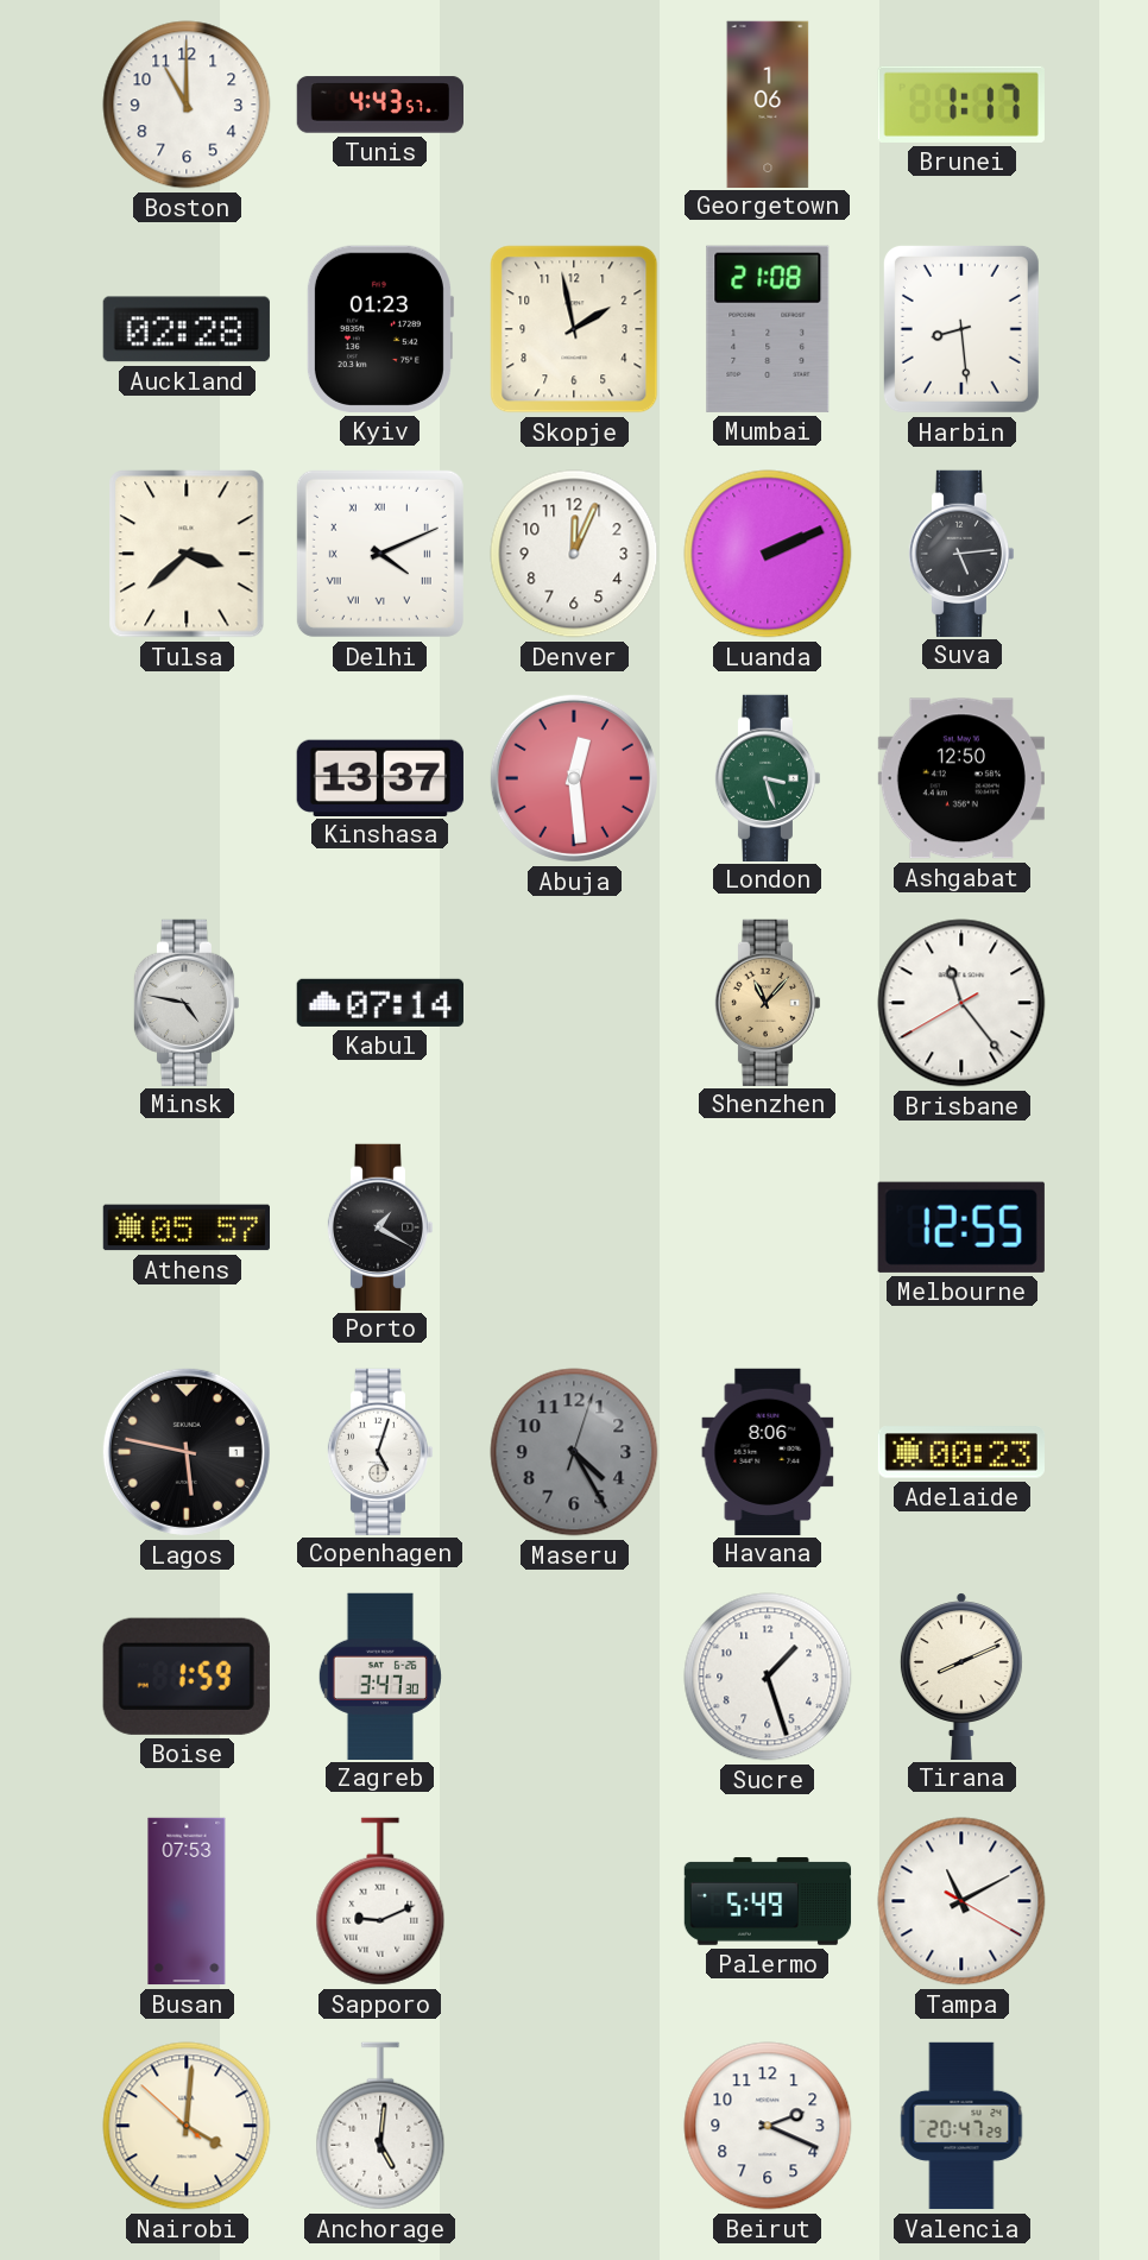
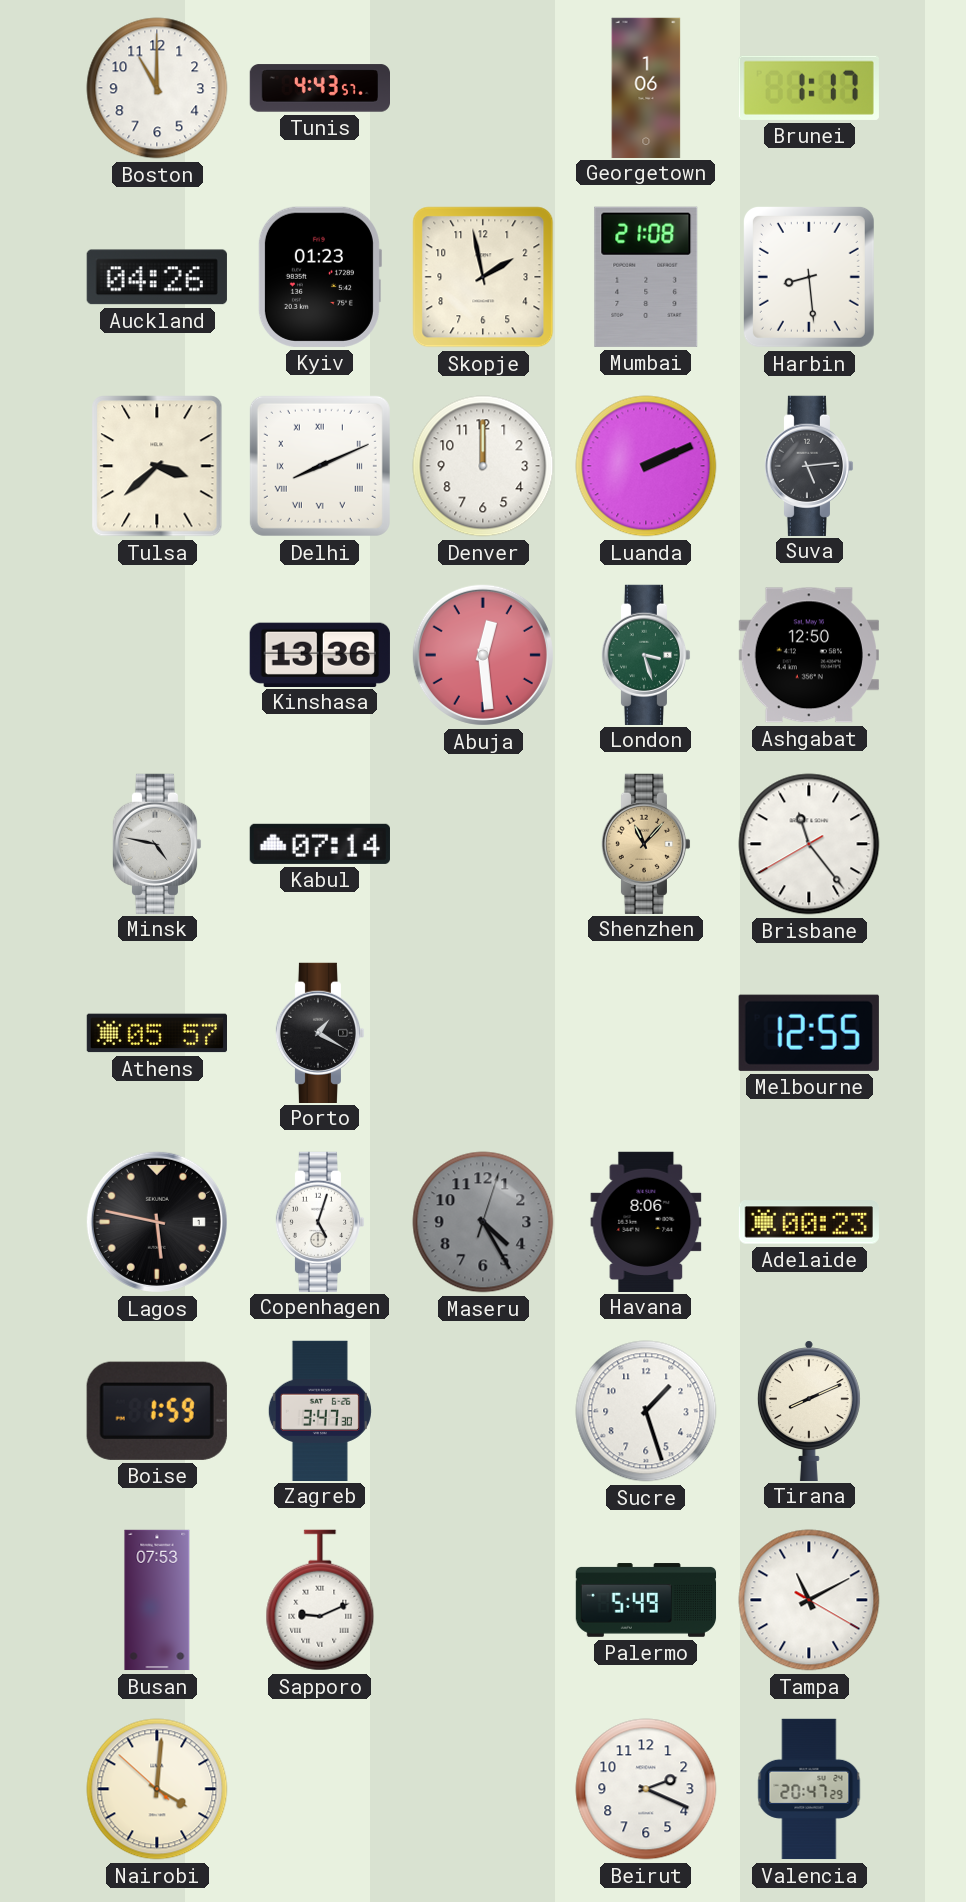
Auckland: 02:28 -> 04:26
Delhi: 4:11 -> 8:11
Denver: 12:04 -> 12:00
Kinshasa: 13:37 -> 13:36
Anchorage: 5:01 -> none
